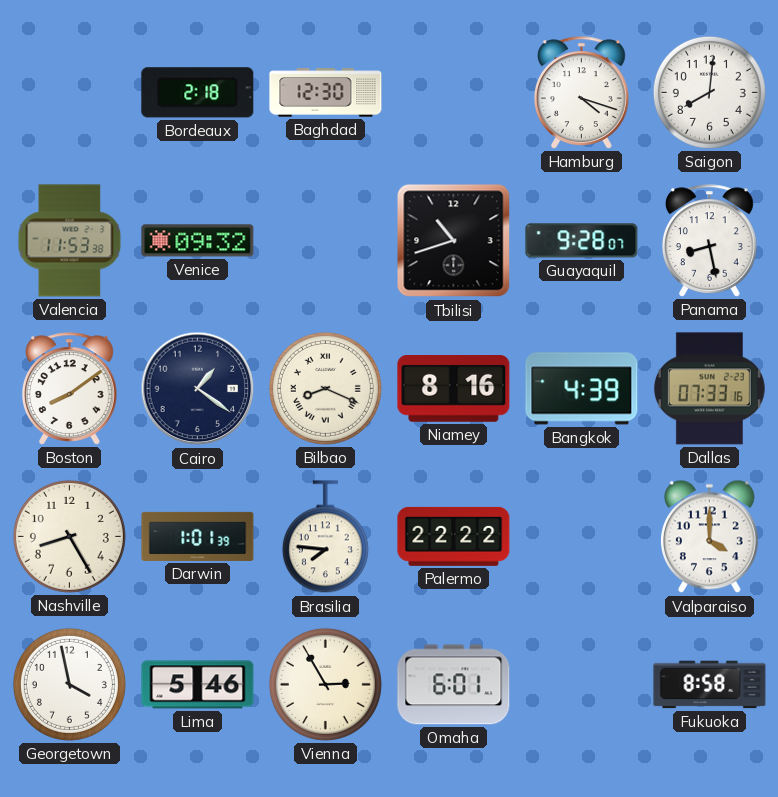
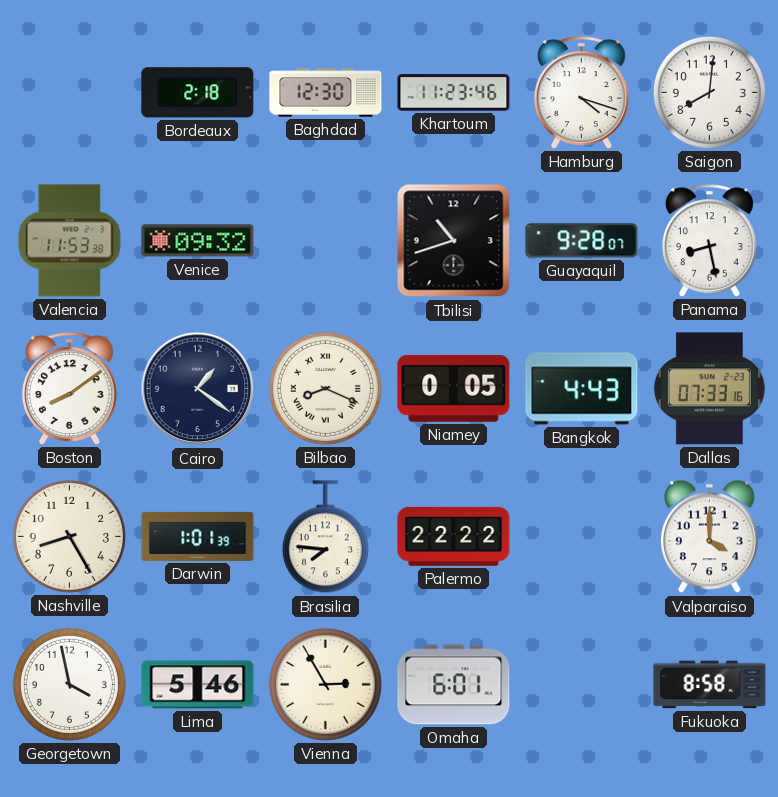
Khartoum: none -> 11:23
Niamey: 8:16 -> 0:05
Bangkok: 4:39 -> 4:43
